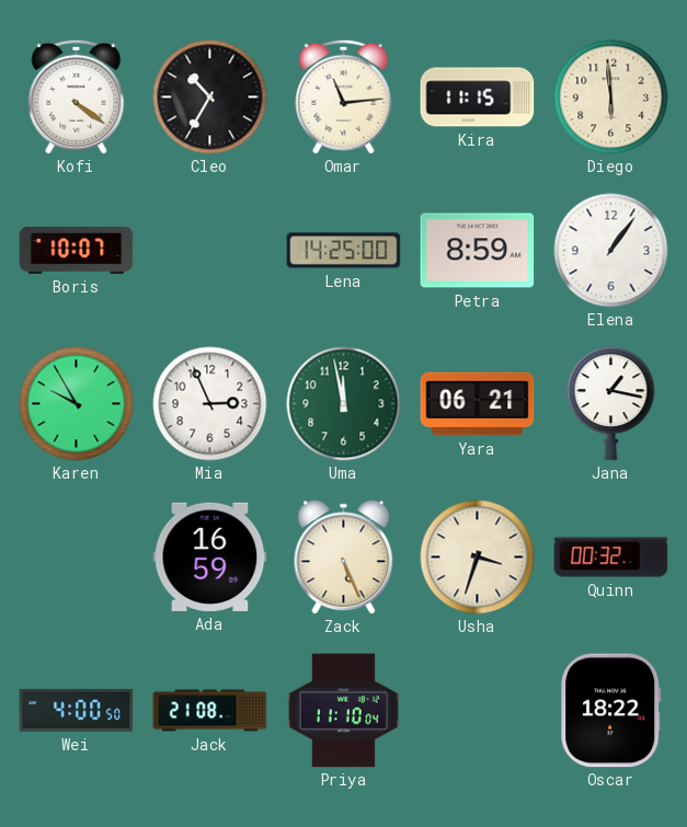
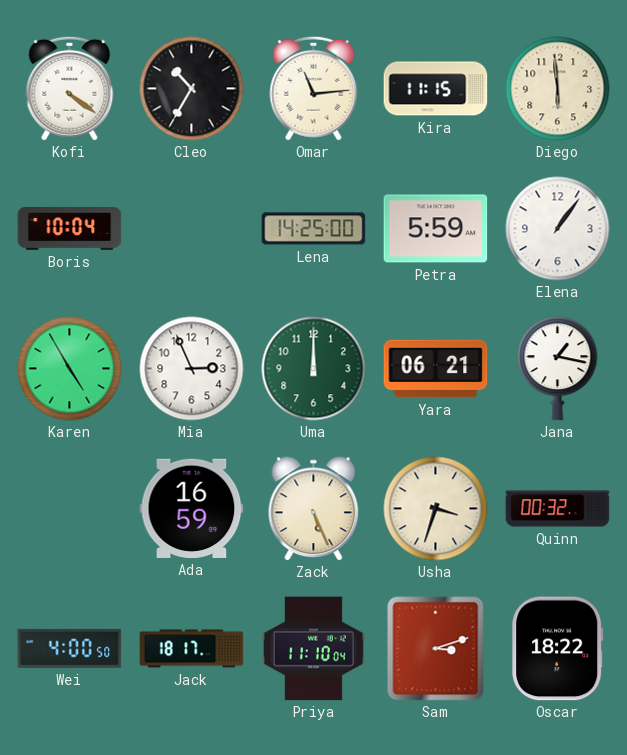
Boris: 10:07 -> 10:04
Petra: 8:59 -> 5:59
Karen: 9:55 -> 4:55
Uma: 11:58 -> 12:00
Jack: 21:08 -> 18:17
Sam: none -> 3:12
